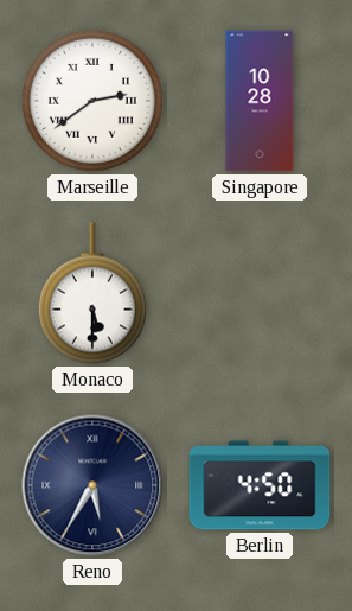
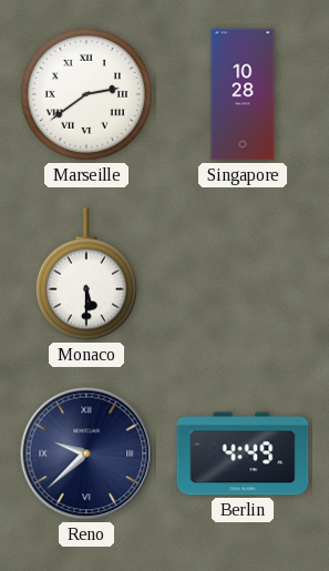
Reno: 5:35 -> 9:38
Berlin: 4:50 -> 4:49
